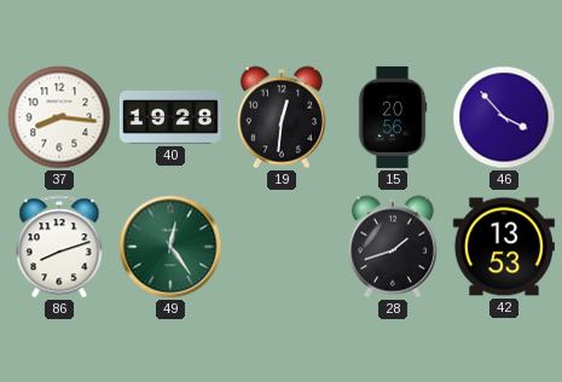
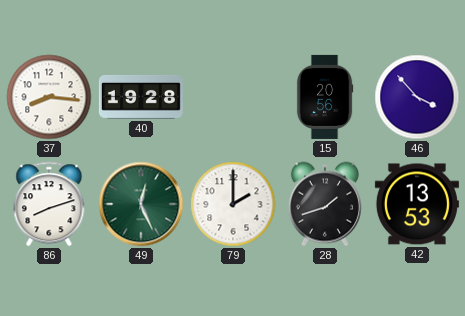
19: 12:31 -> none
49: 12:24 -> 12:26
79: none -> 2:00
